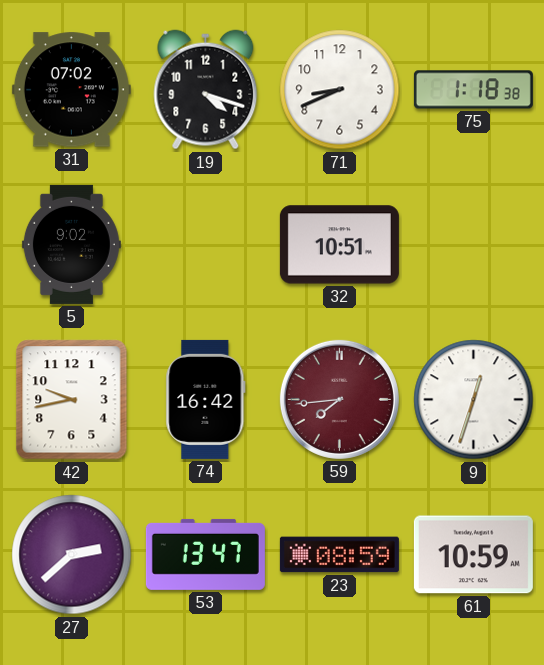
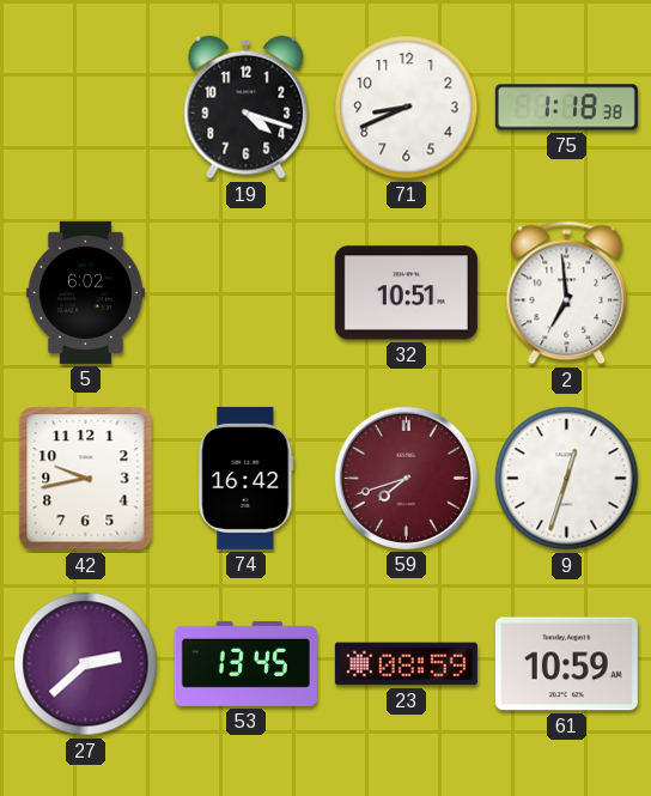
31: 07:02 -> none
5: 9:02 -> 6:02
2: none -> 6:59
59: 7:44 -> 7:42
53: 13:47 -> 13:45
